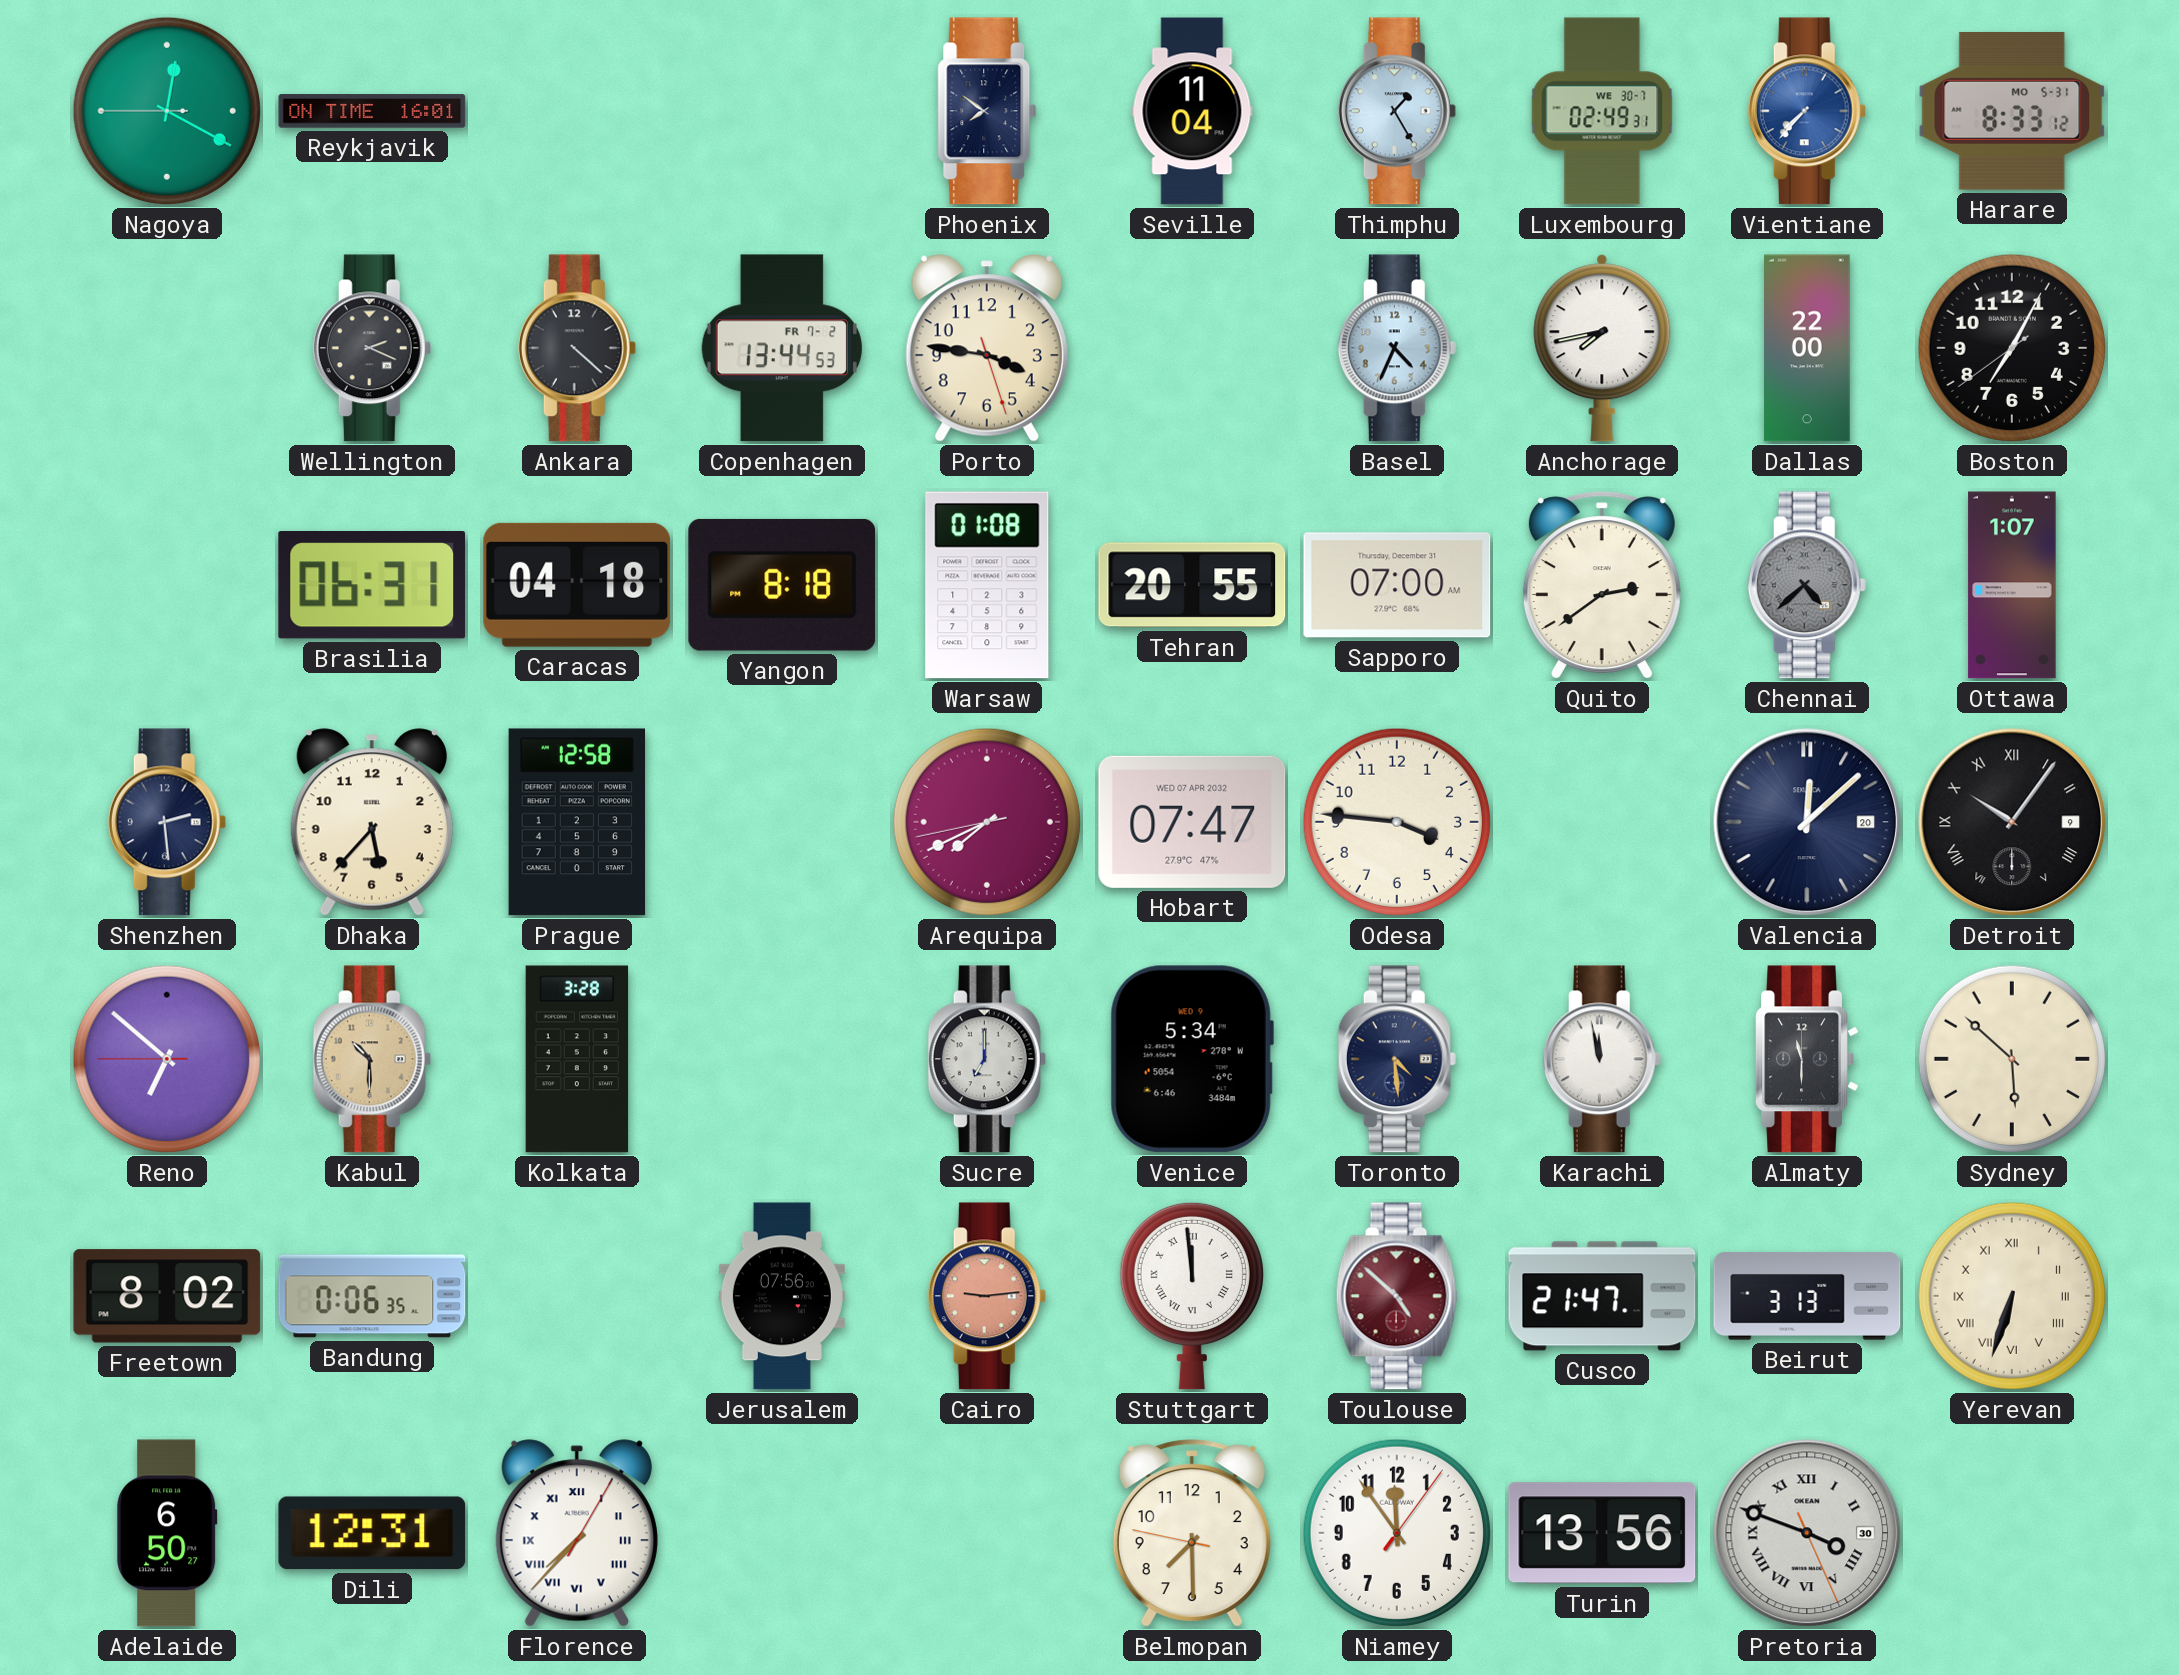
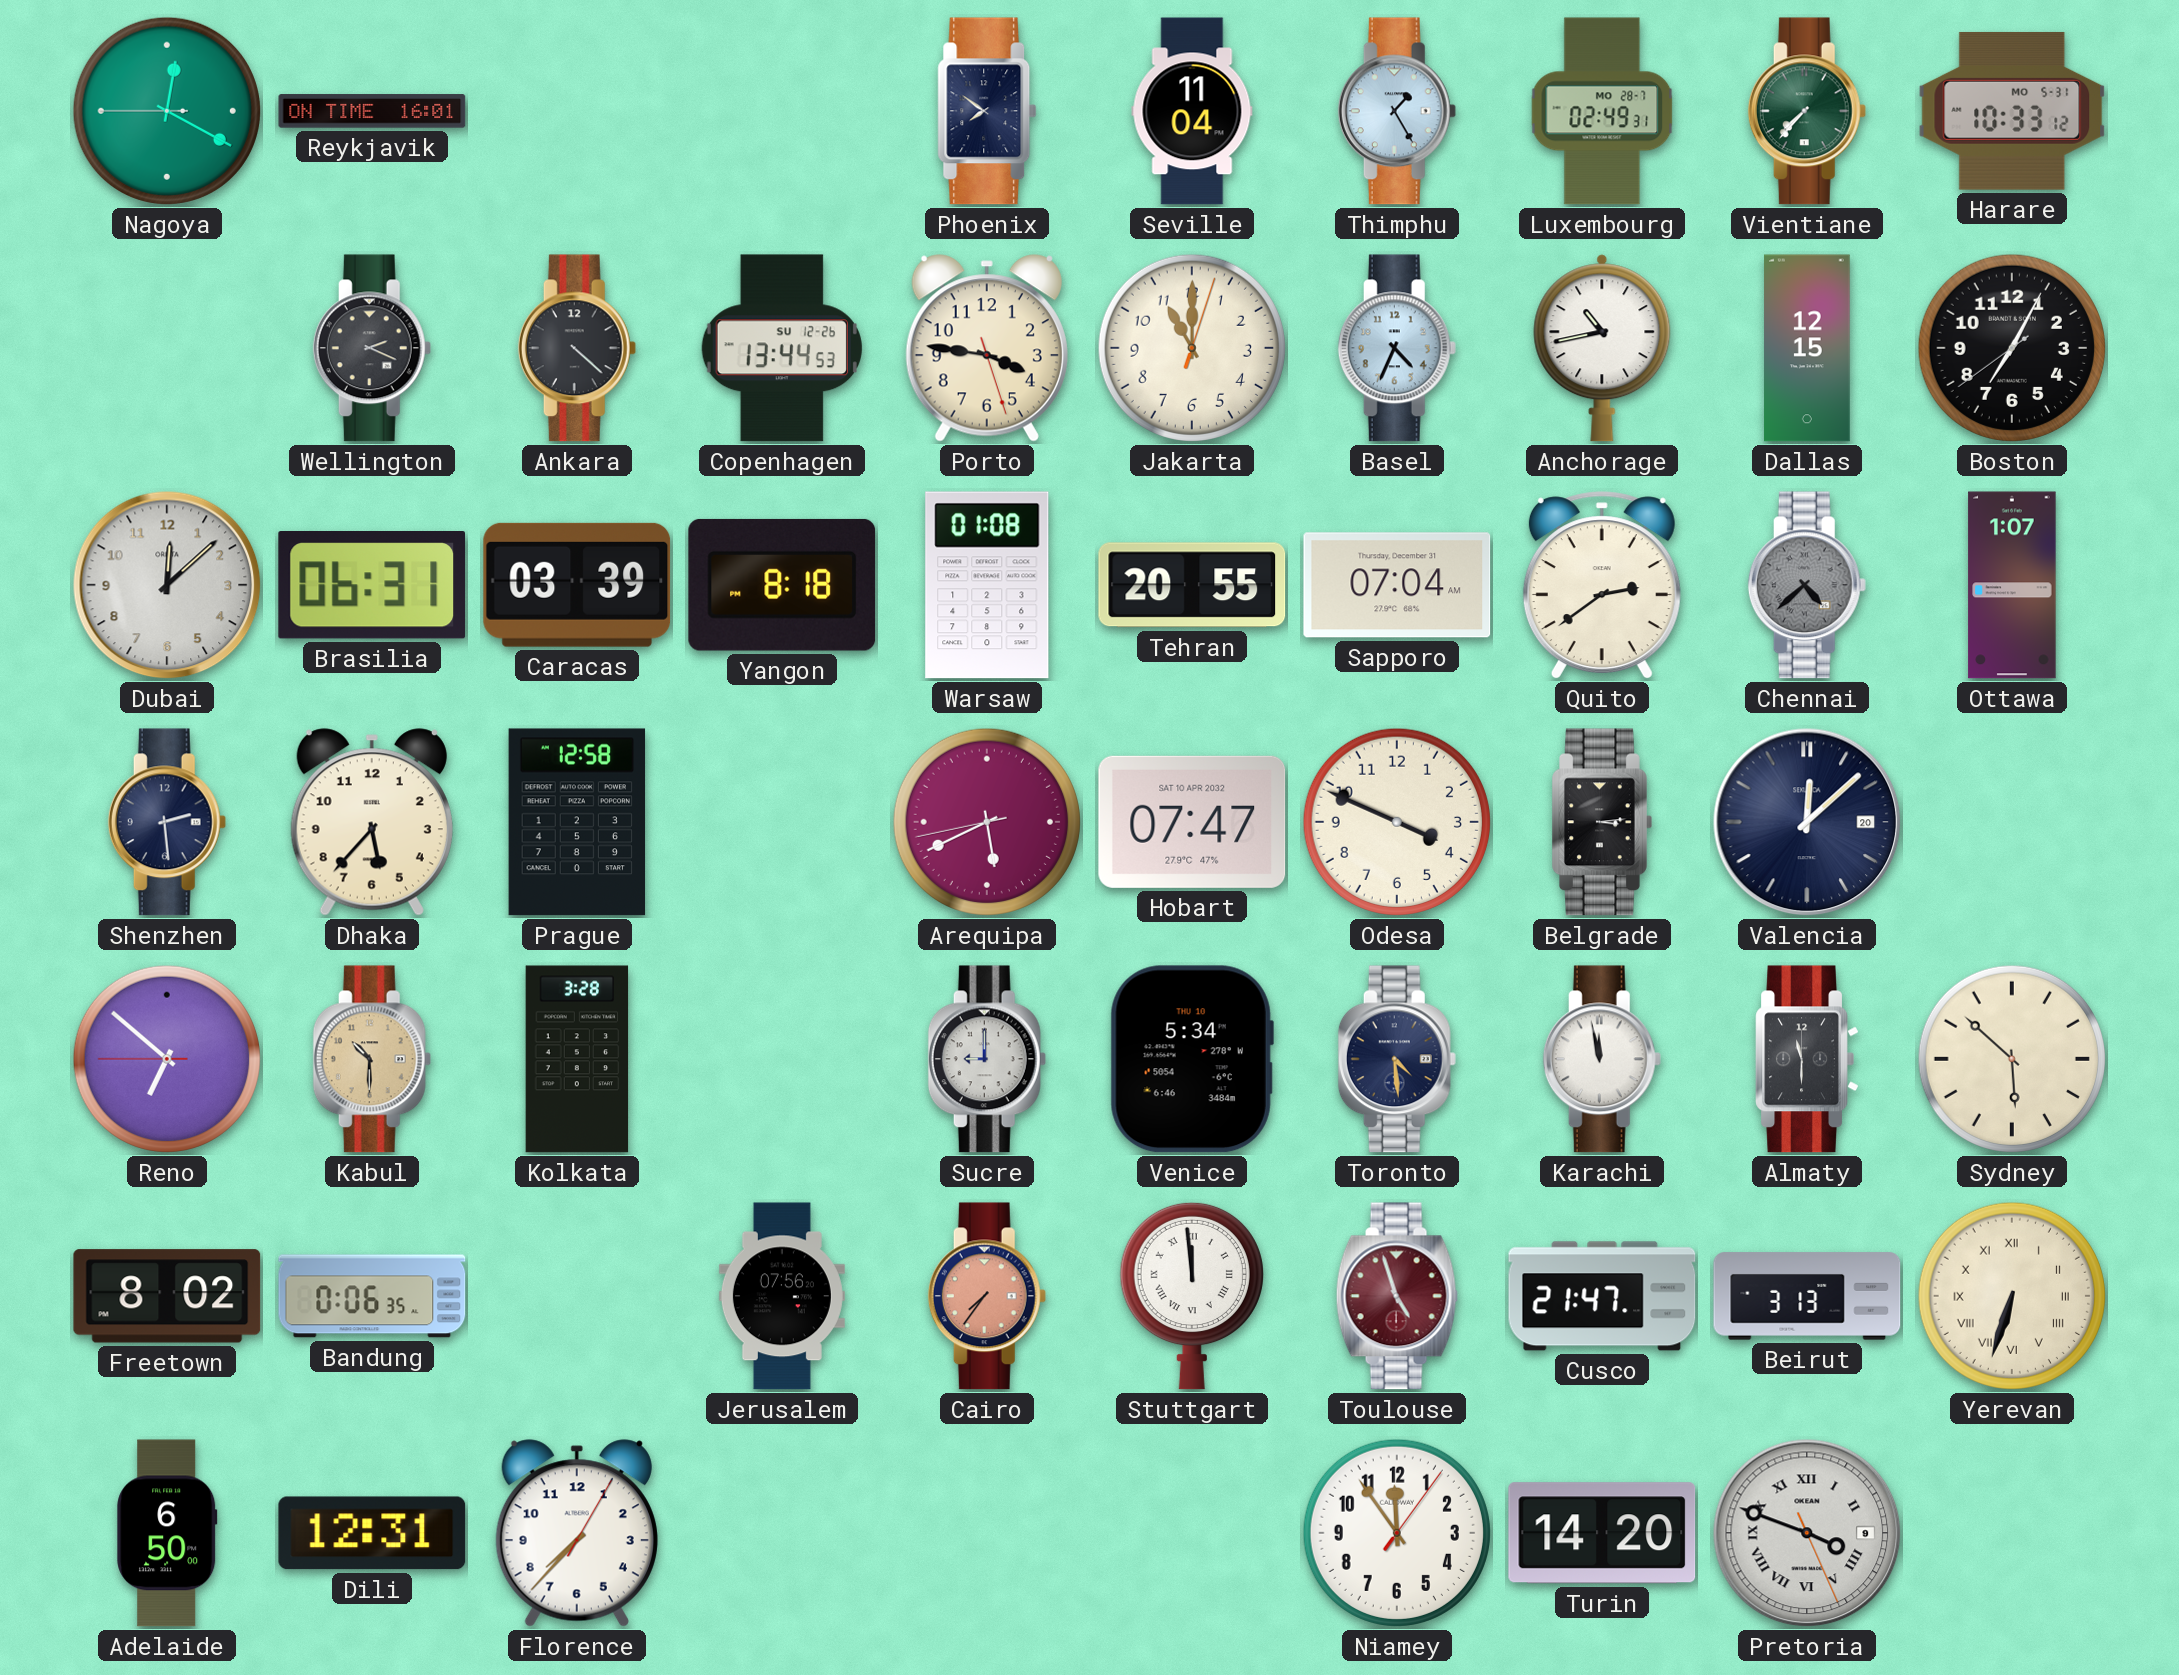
Luxembourg date: WE 30-7 -> MO 28-7
Vientiane dial: blue -> green
Harare: 8:33 -> 10:33
Copenhagen date: FR 7-2 -> SU 12-26
Jakarta: none -> 11:00
Anchorage: 7:43 -> 10:43
Dallas: 22:00 -> 12:15
Dubai: none -> 12:08
Caracas: 04:18 -> 03:39
Sapporo: 07:00 -> 07:04
Arequipa: 7:40 -> 5:40
Hobart date: WED 07 APR 2032 -> SAT 10 APR 2032
Odesa: 3:46 -> 3:49
Belgrade: none -> 3:14
Detroit: 10:06 -> none
Sucre: 7:00 -> 9:00
Venice date: WED 9 -> THU 10
Cairo: 9:14 -> 7:36
Toulouse: 4:52 -> 4:57
Adelaide: 6:50:27 -> 6:50:00
Florence numerals: Roman -> Arabic
Belmopan: 7:29 -> none
Turin: 13:56 -> 14:20
Pretoria date: 30 -> 9
